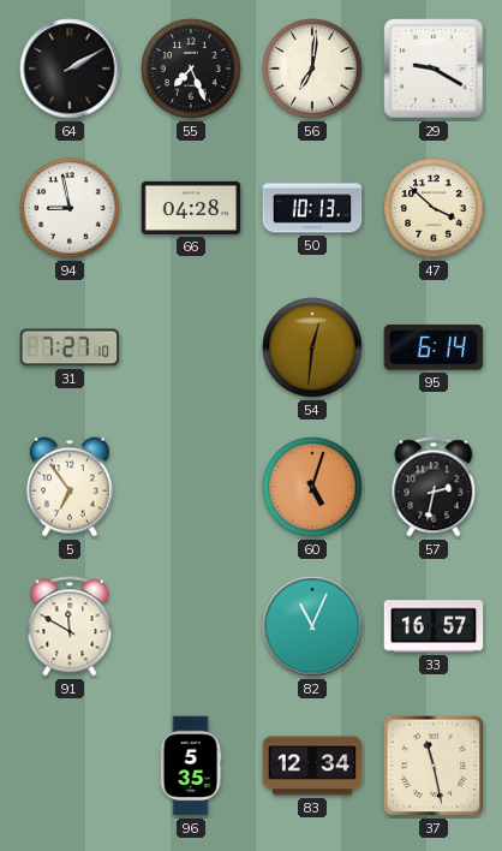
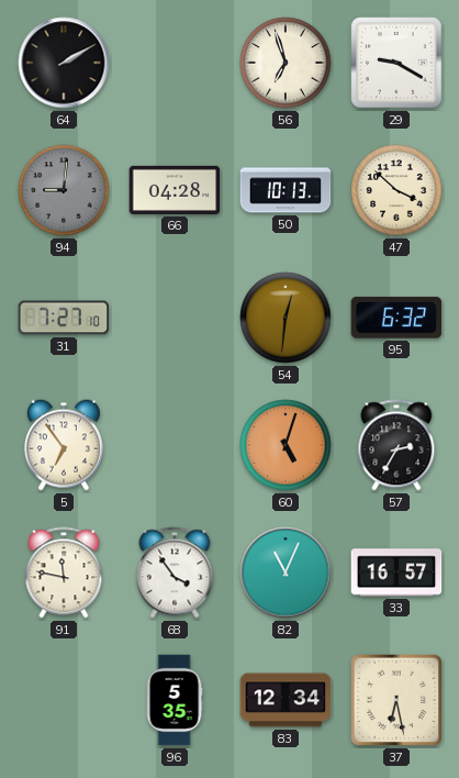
55: 7:26 -> none
56: 7:01 -> 6:57
94: 8:58 -> 9:01
94 dial: white -> grey
95: 6:14 -> 6:32
57: 2:32 -> 2:35
91: 11:50 -> 11:47
68: none -> 3:54
37: 11:28 -> 6:28
